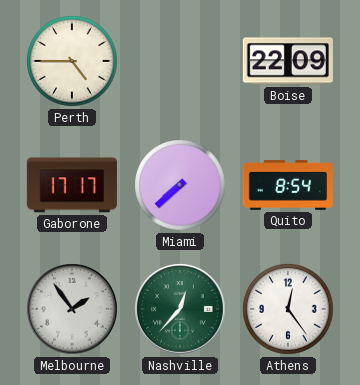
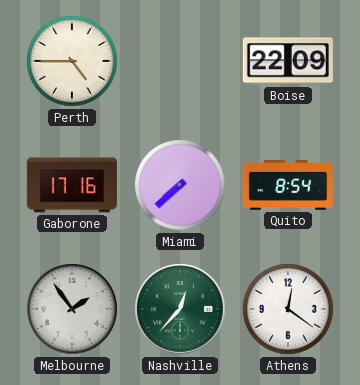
Gaborone: 17:17 -> 17:16
Athens: 12:24 -> 12:21
